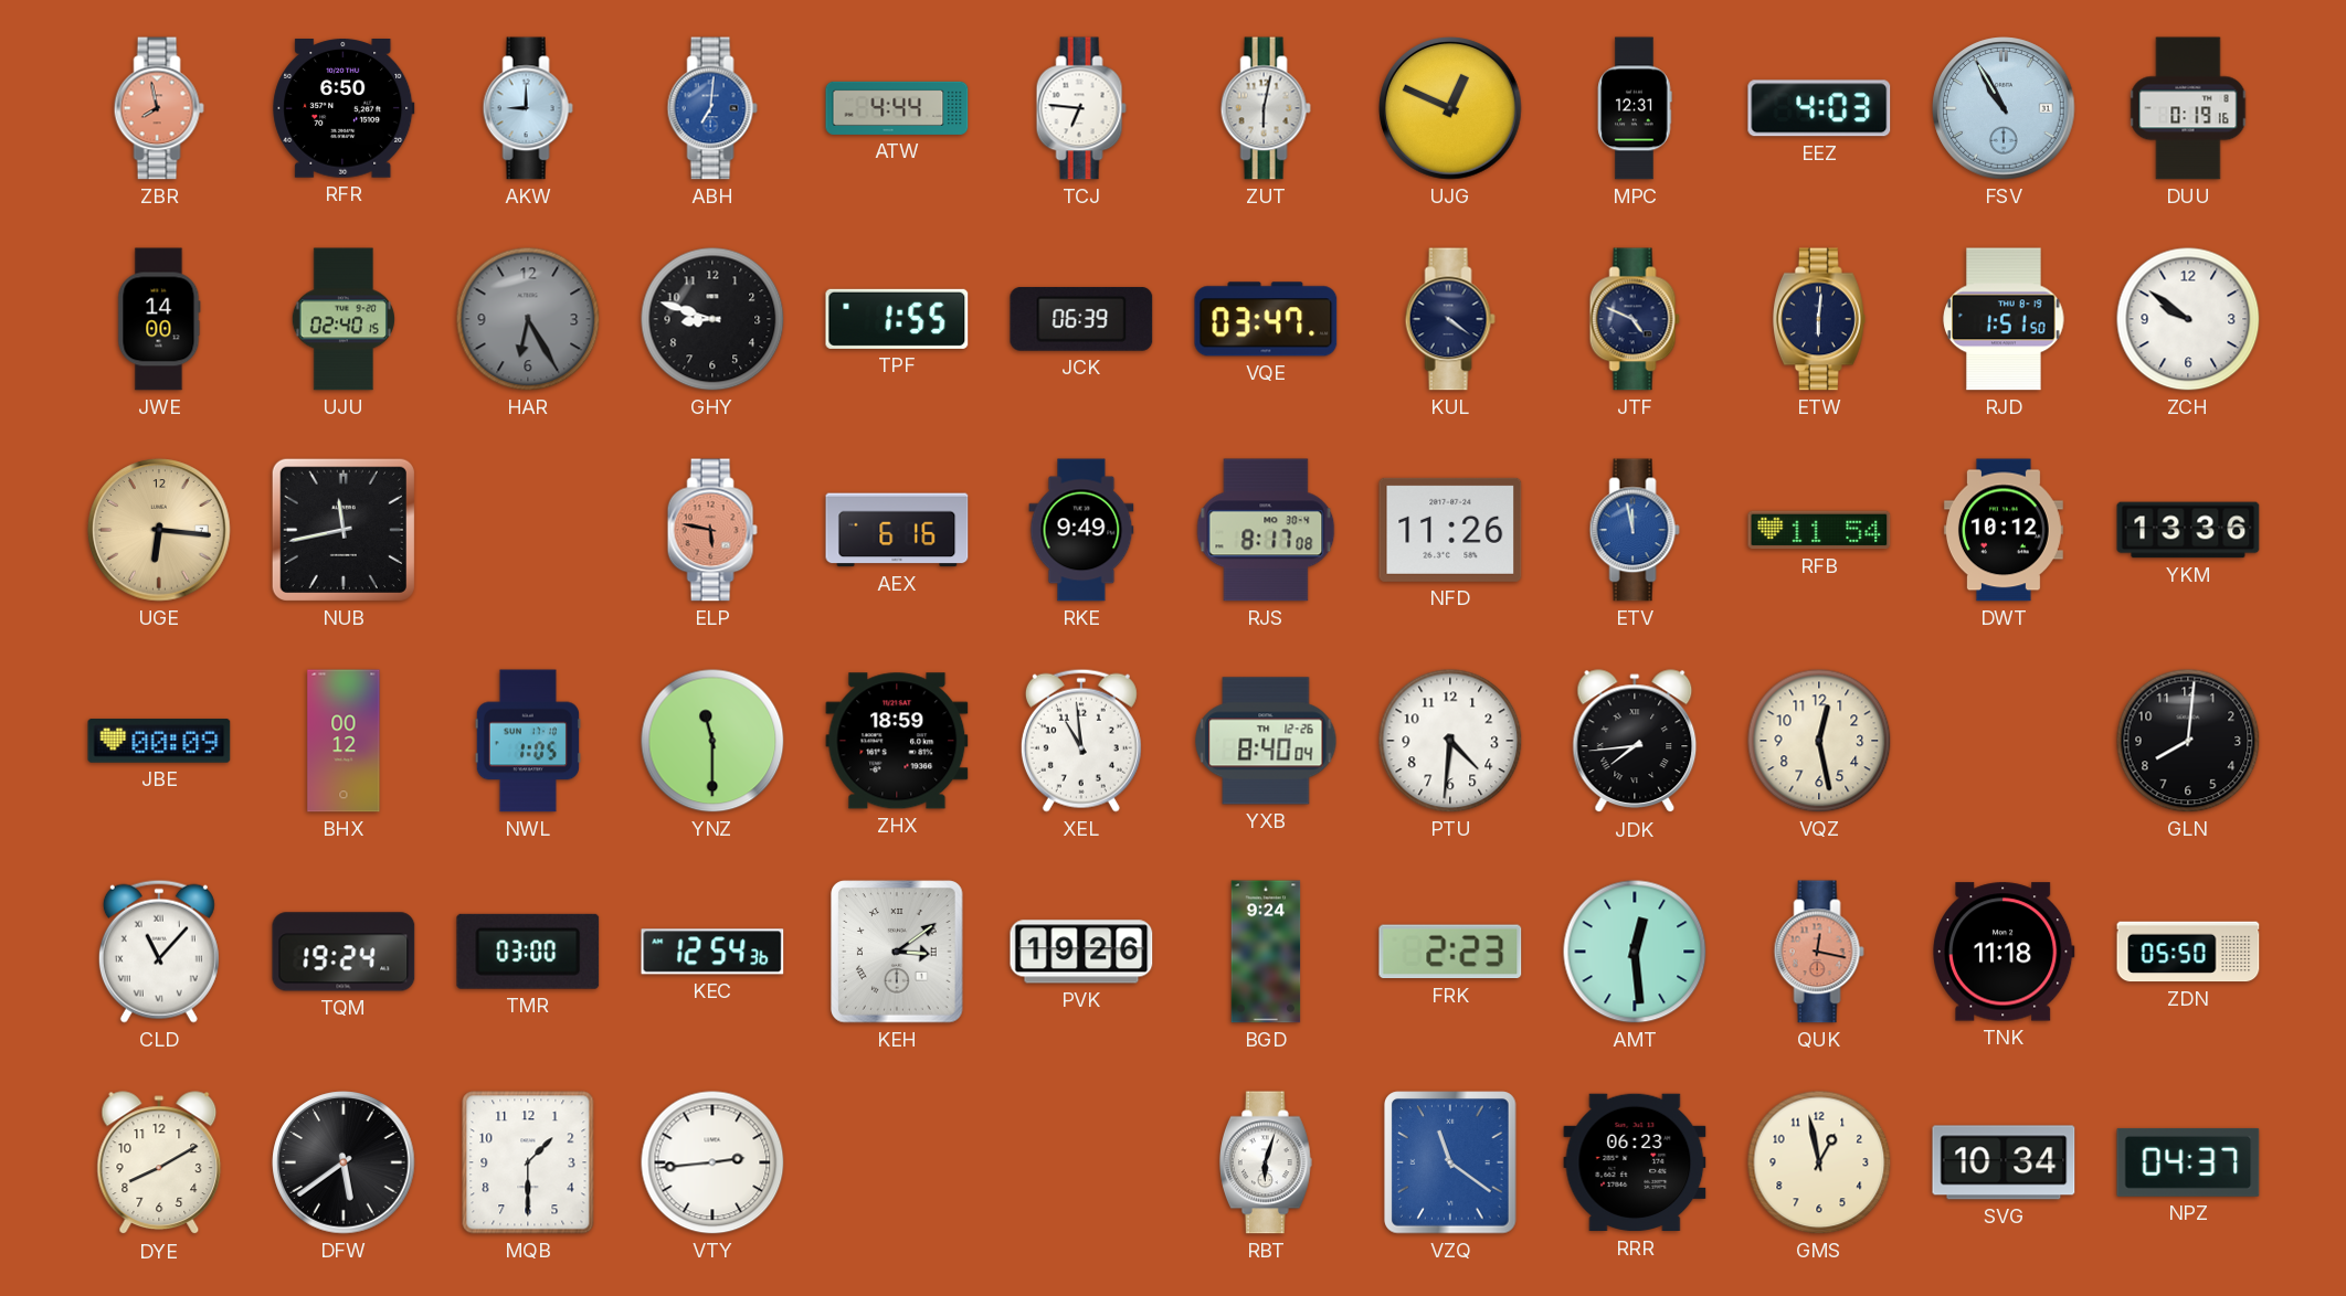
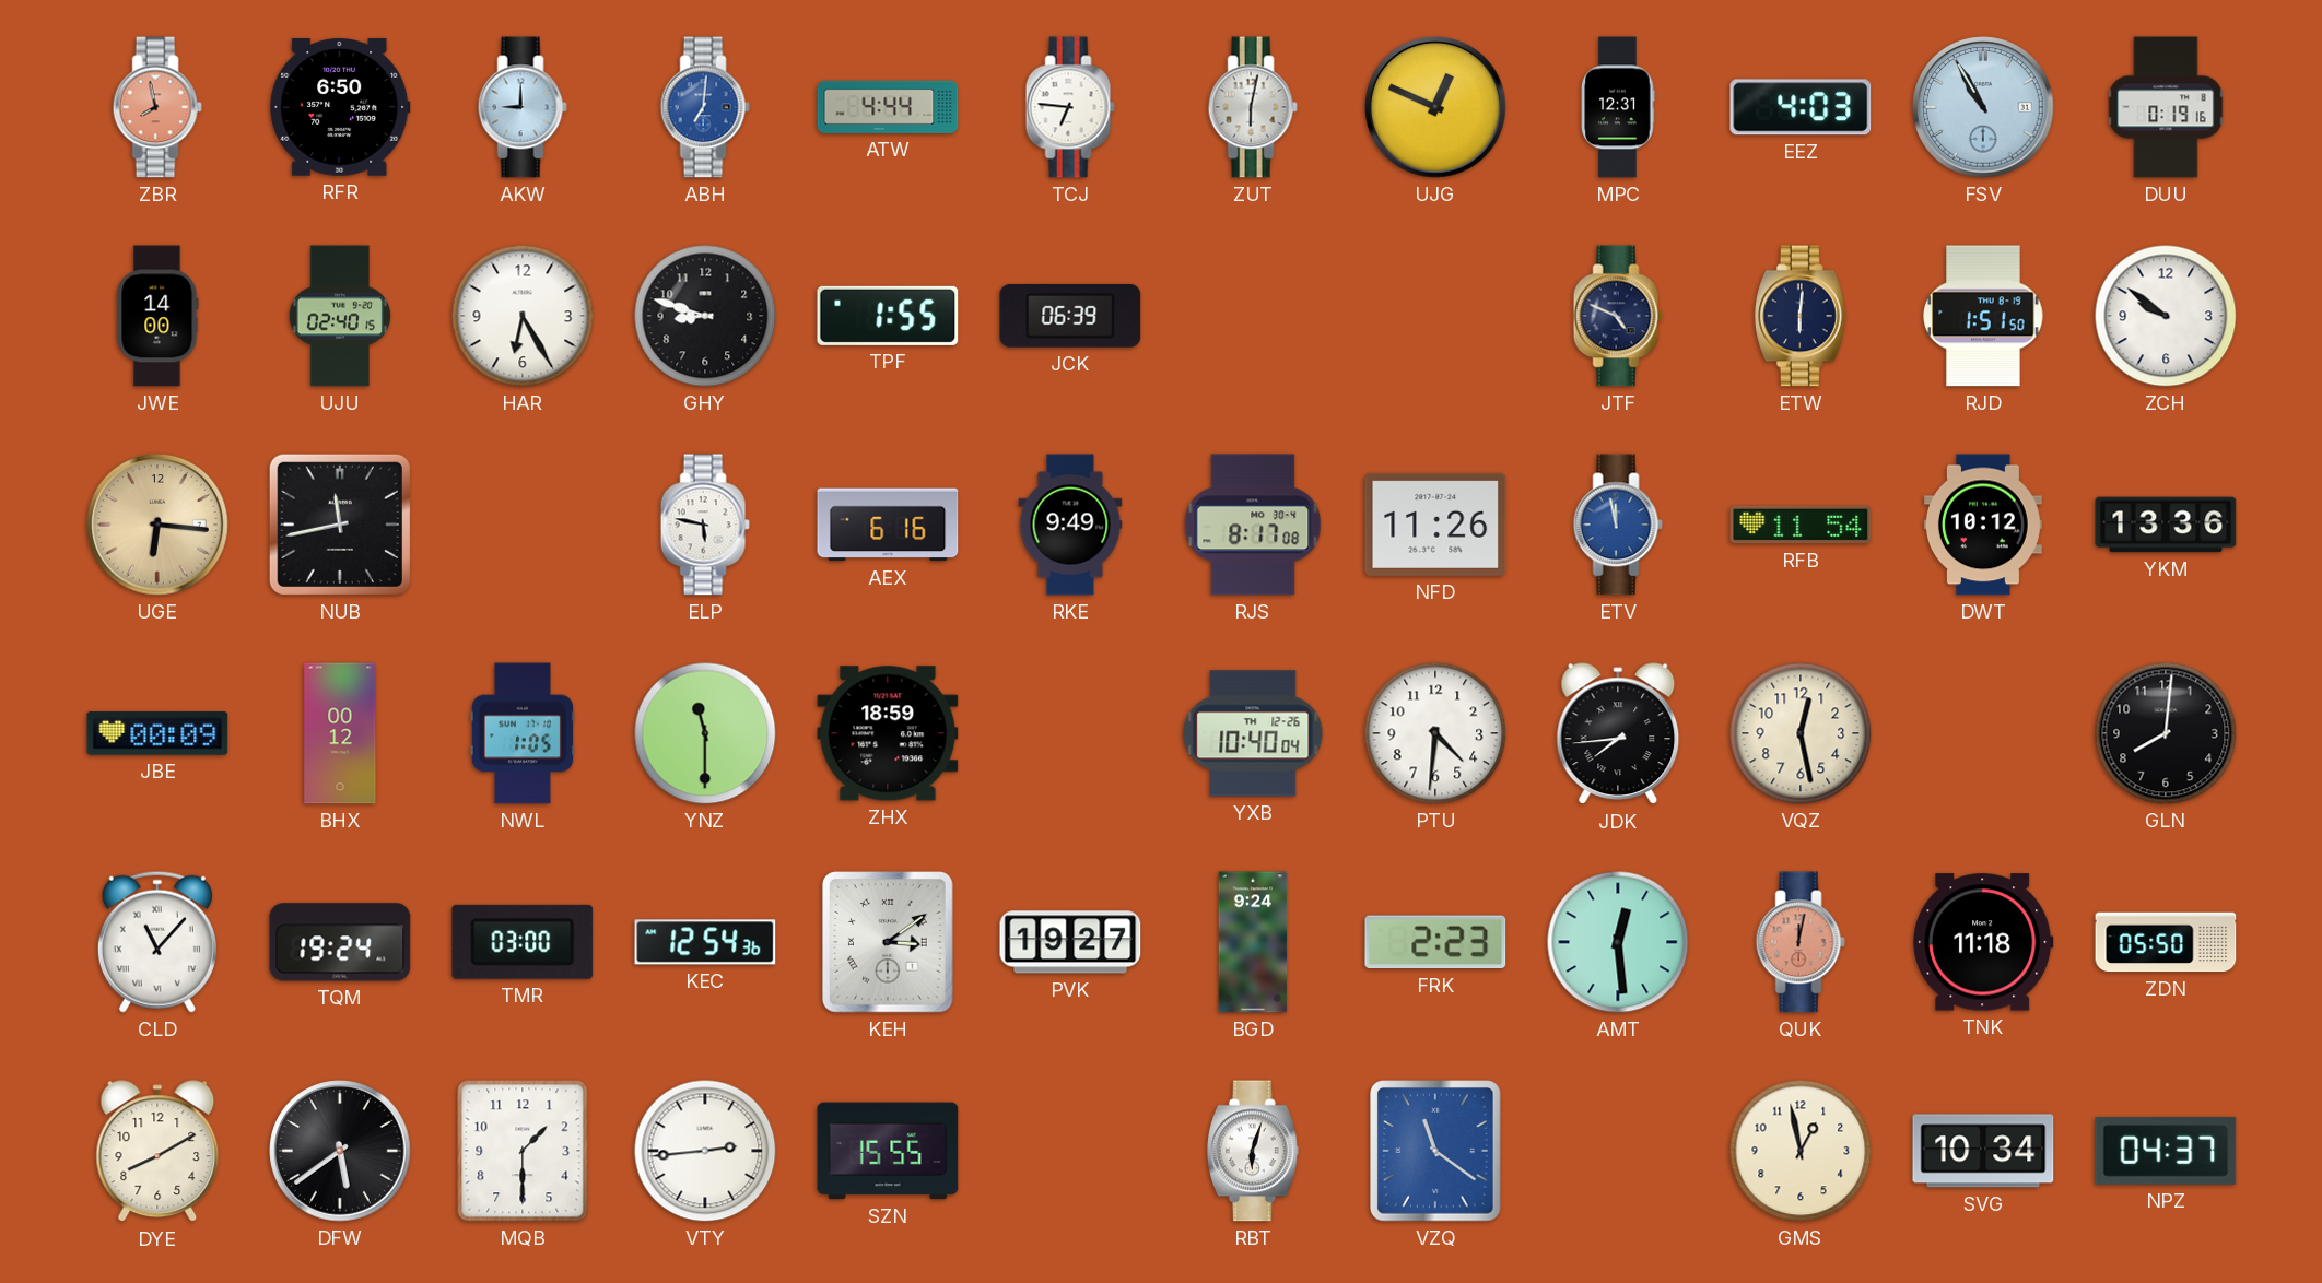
HAR dial: grey -> white
VQE: 03:47 -> none
KUL: 4:21 -> none
ELP dial: salmon -> white
XEL: 10:59 -> none
YXB: 8:40 -> 10:40
PVK: 19:26 -> 19:27
QUK: 12:17 -> 12:02
SZN: none -> 15:55
RRR: 06:23 -> none
